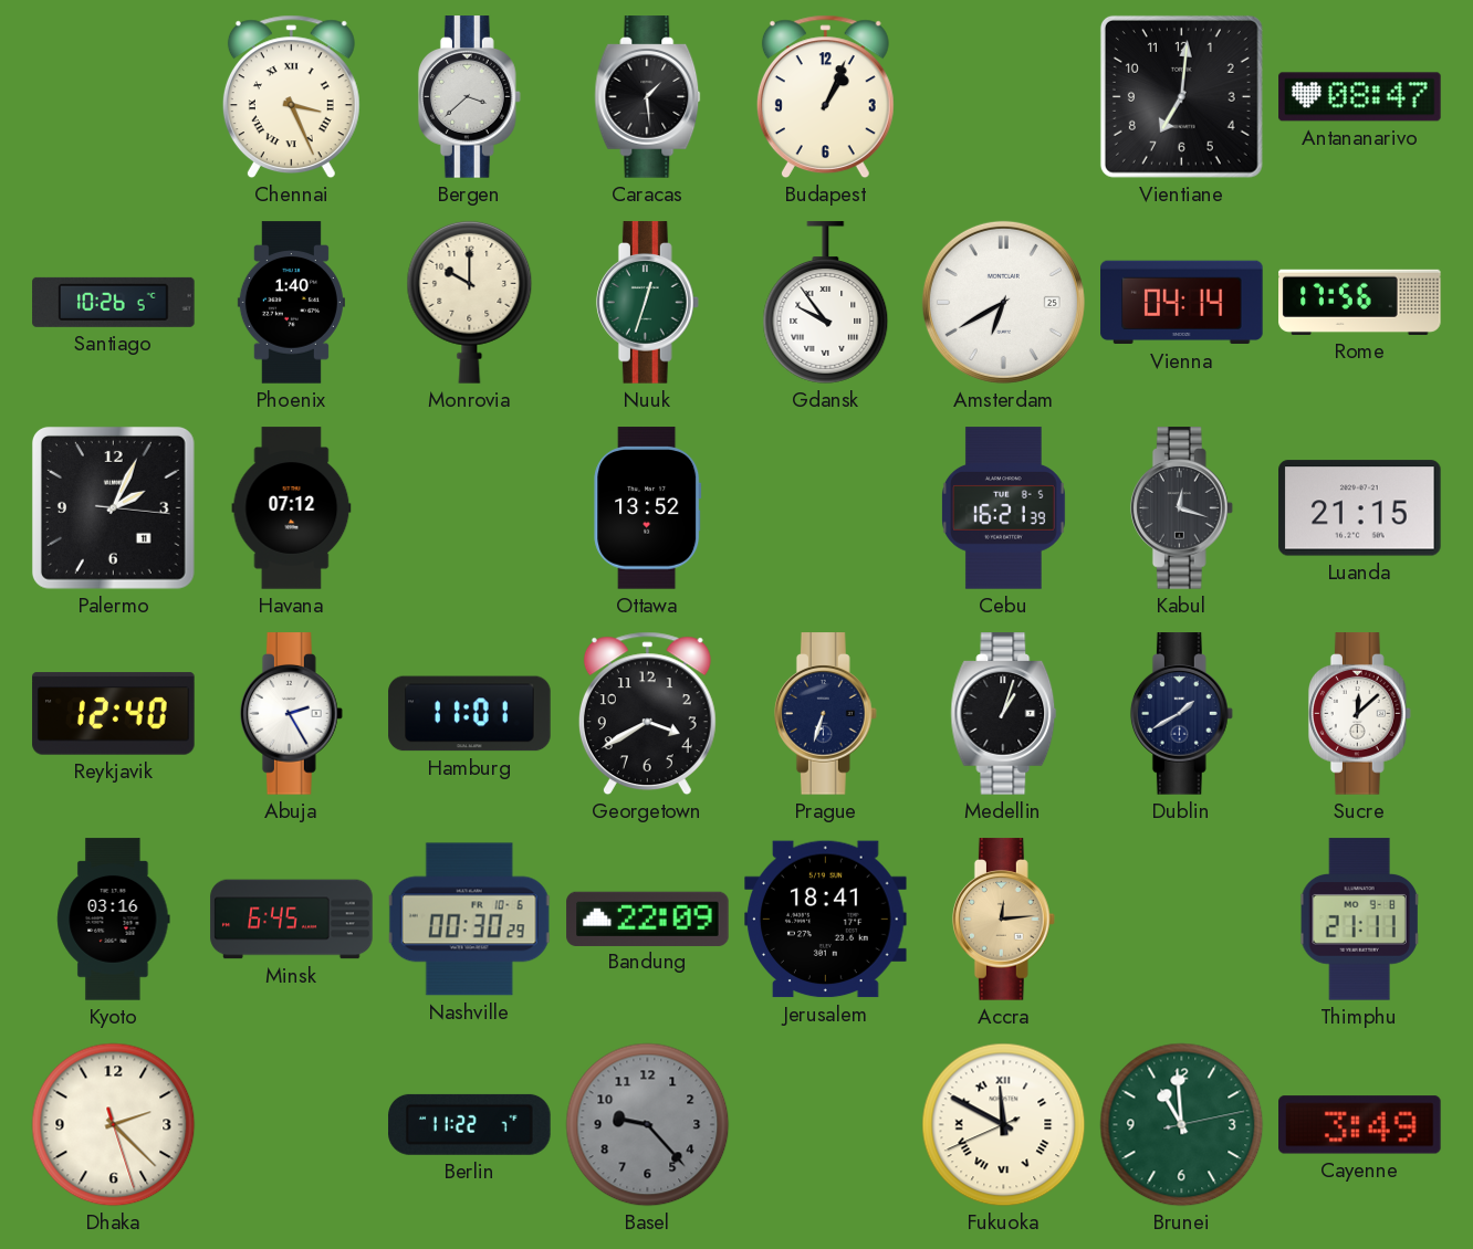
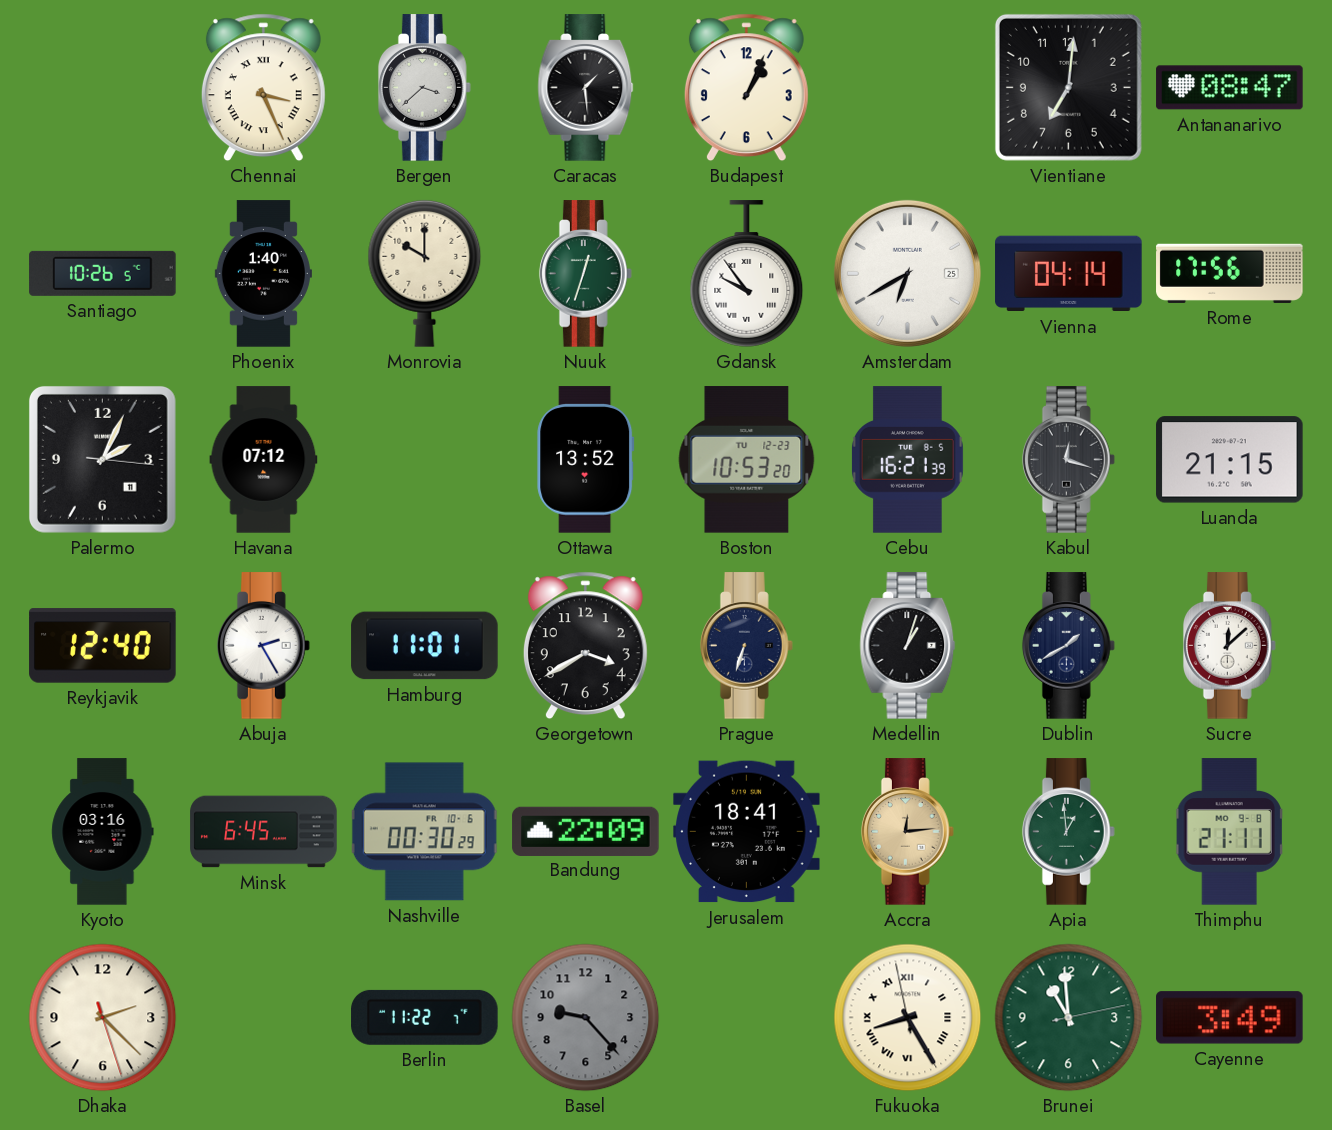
Boston: none -> 10:53
Apia: none -> 12:59
Fukuoka: 11:49 -> 8:24
